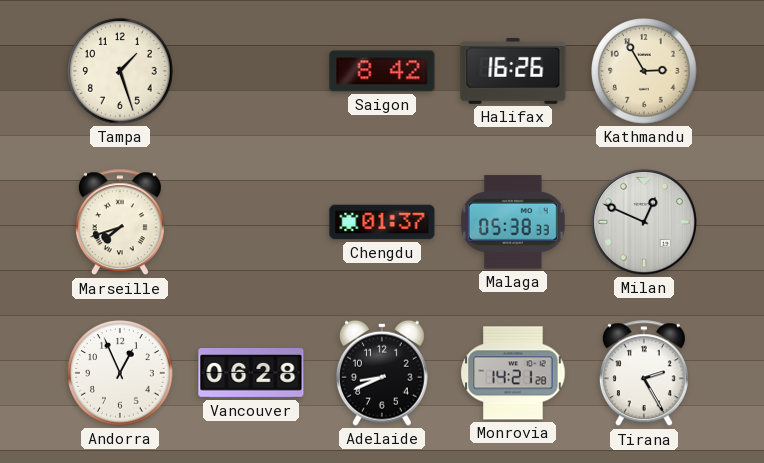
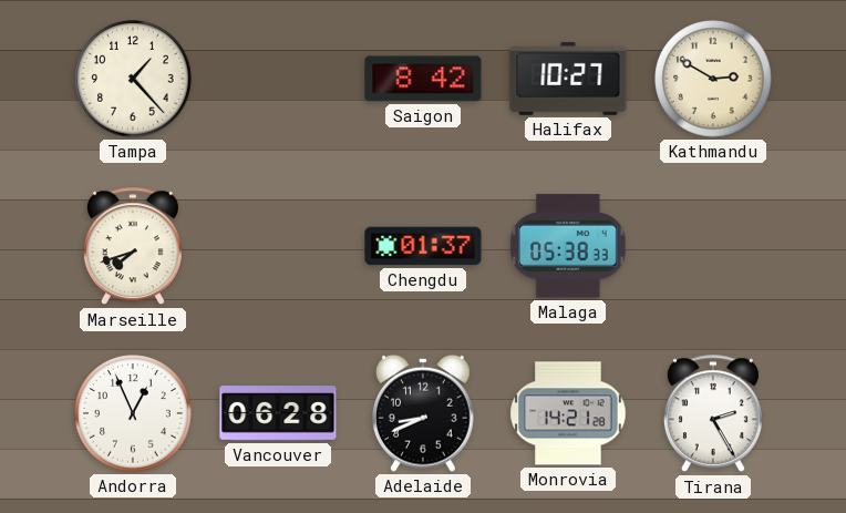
Tampa: 1:27 -> 1:23
Halifax: 16:26 -> 10:27
Kathmandu: 2:55 -> 2:50
Milan: 12:49 -> none
